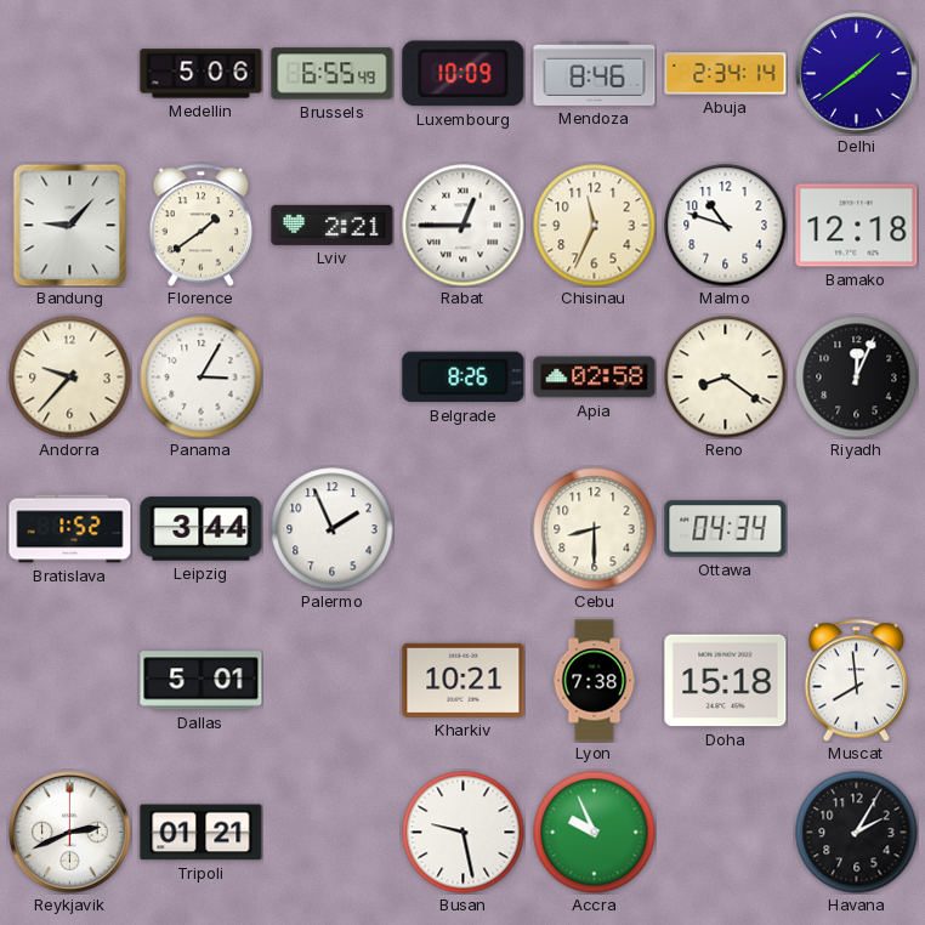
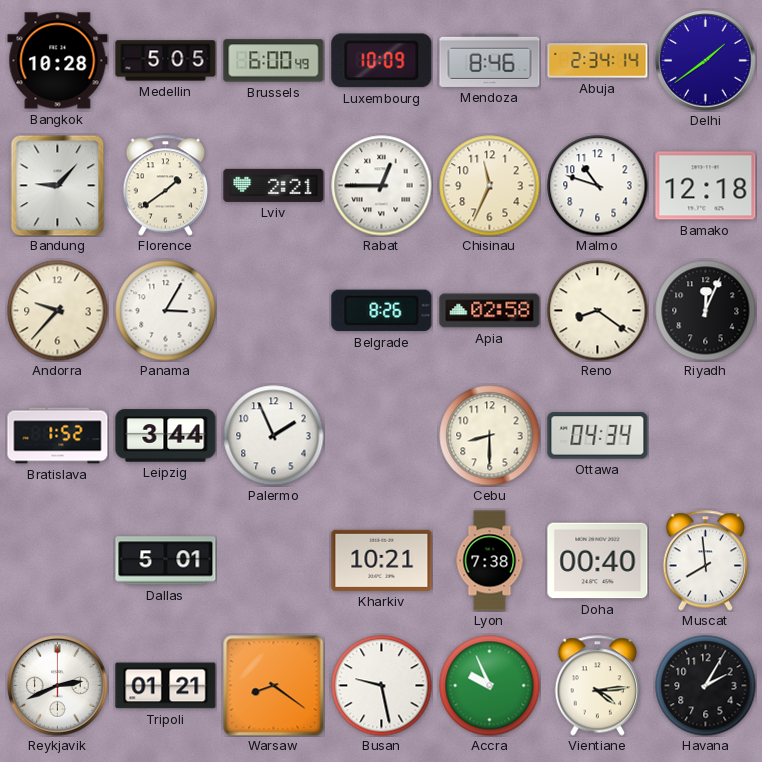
Bangkok: none -> 10:28
Medellin: 5:06 -> 5:05
Brussels: 6:55 -> 6:00
Doha: 15:18 -> 00:40
Warsaw: none -> 8:21
Vientiane: none -> 4:14
